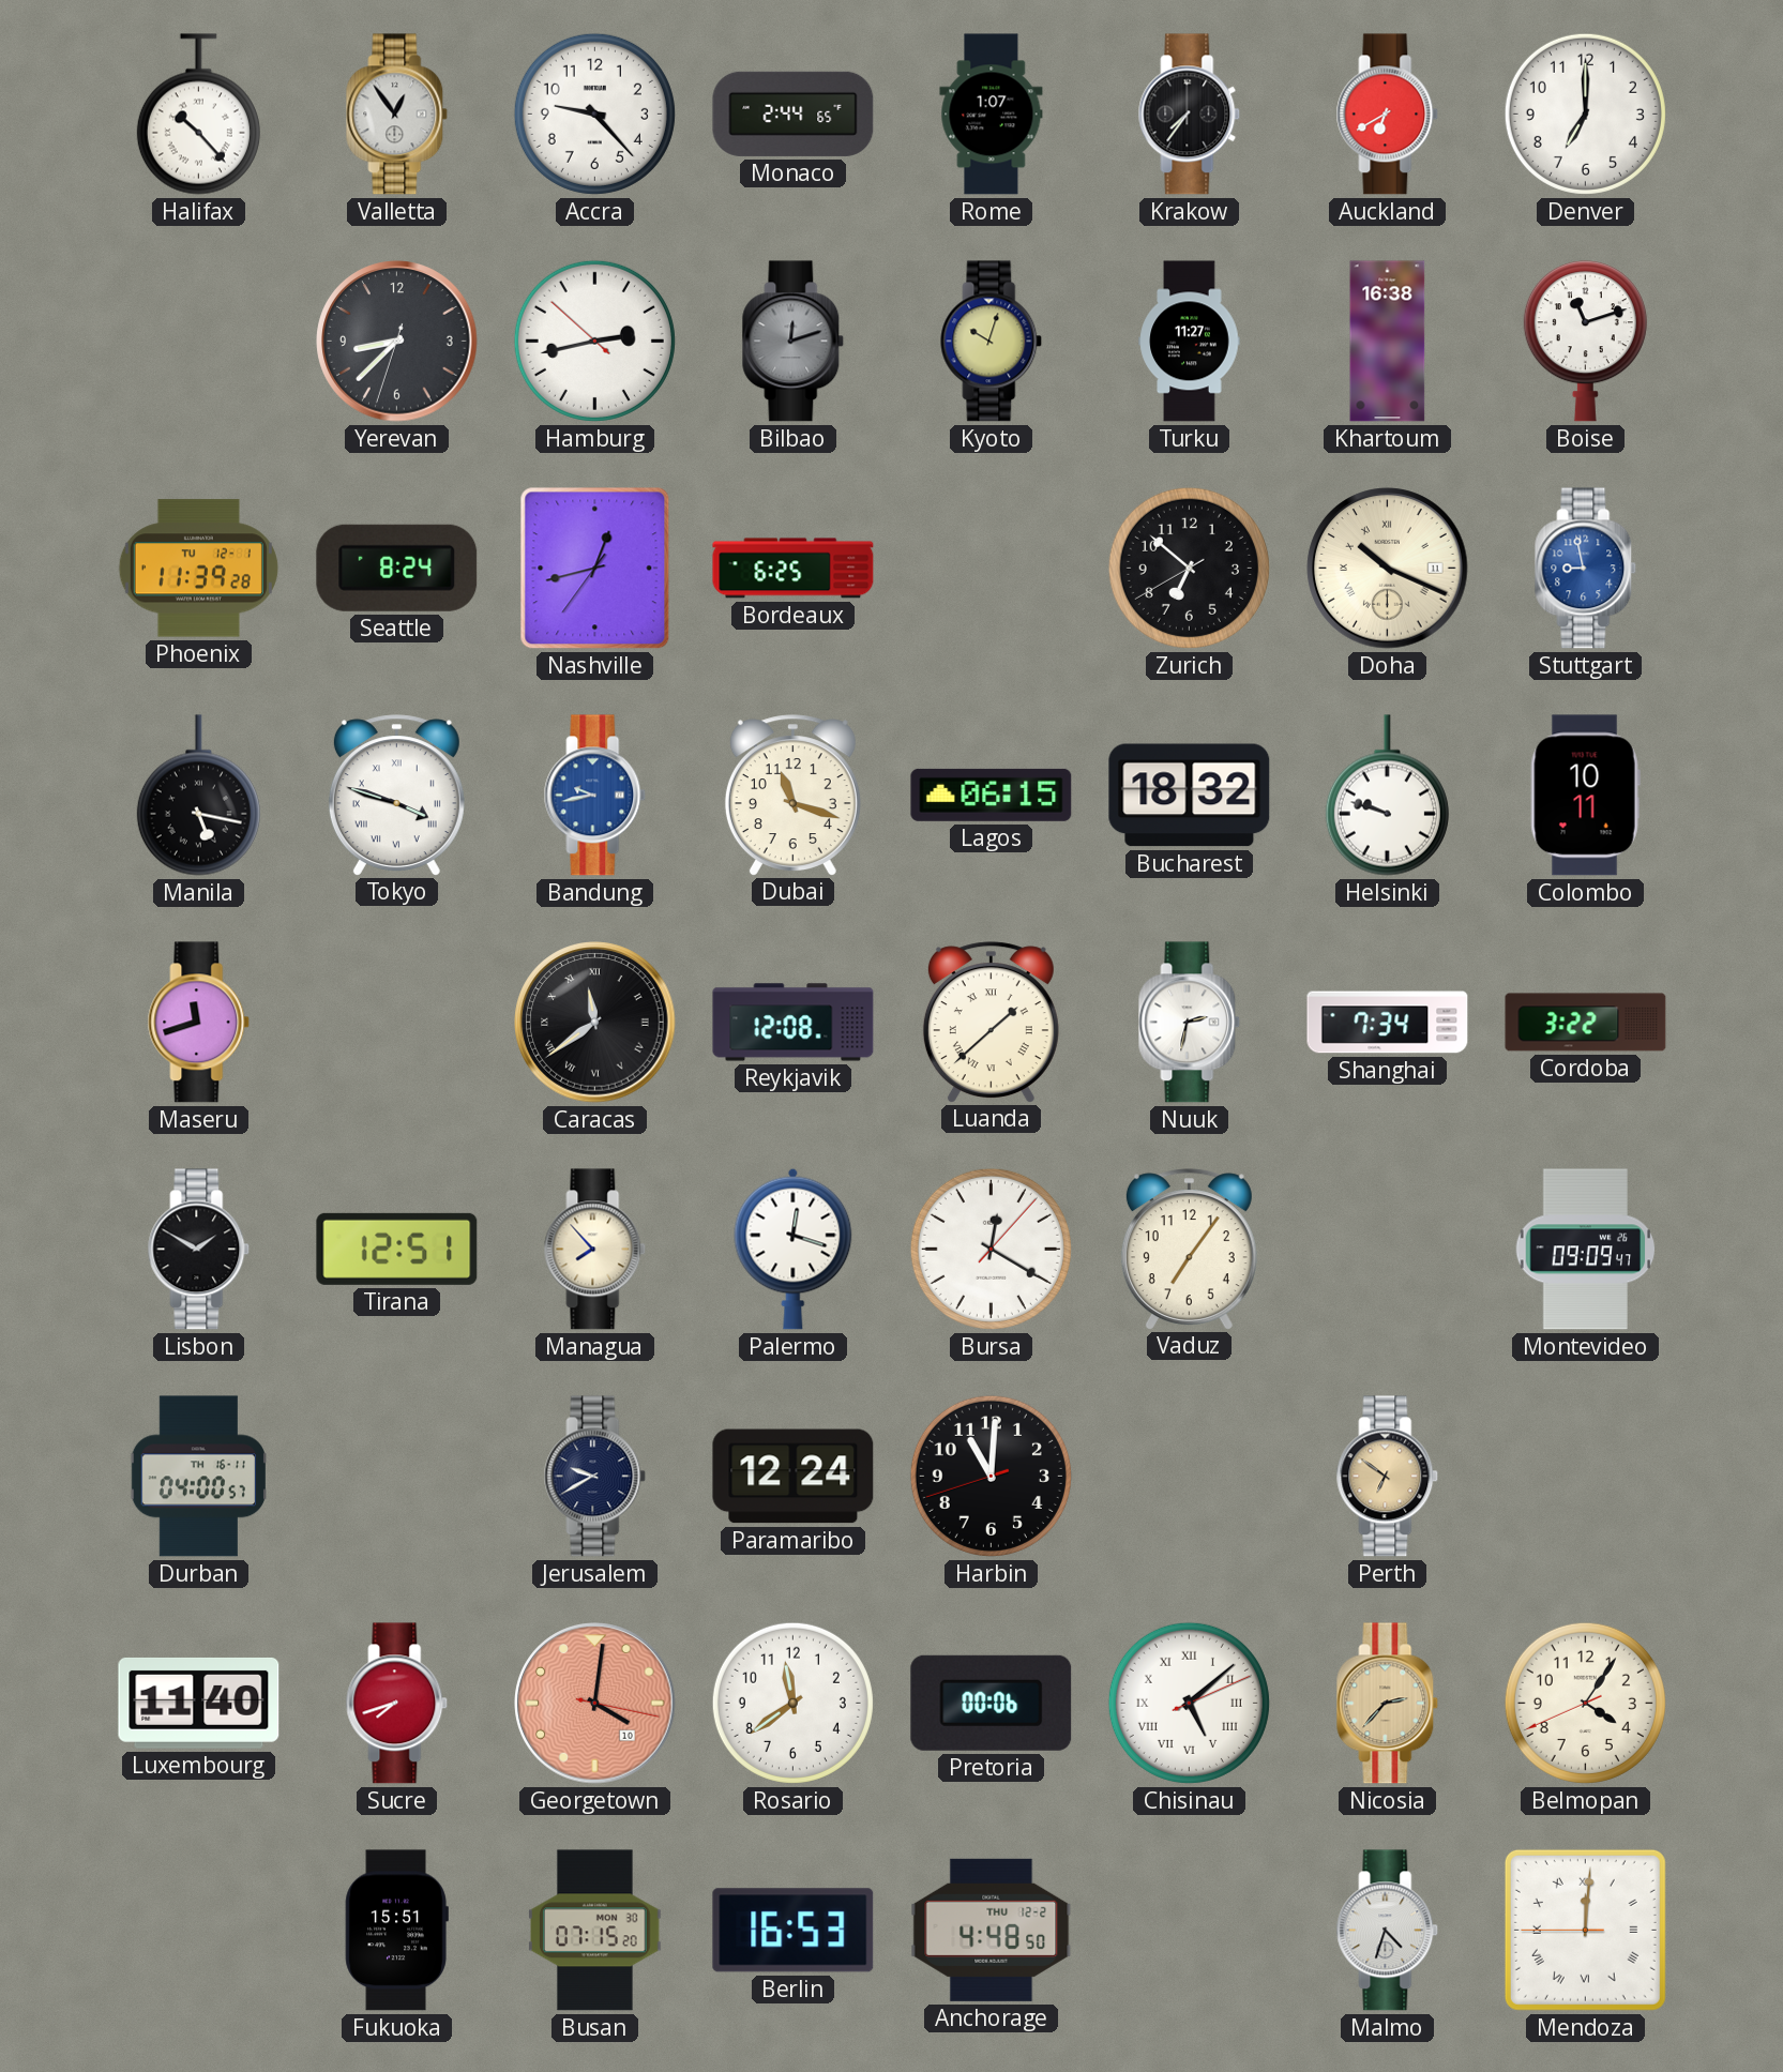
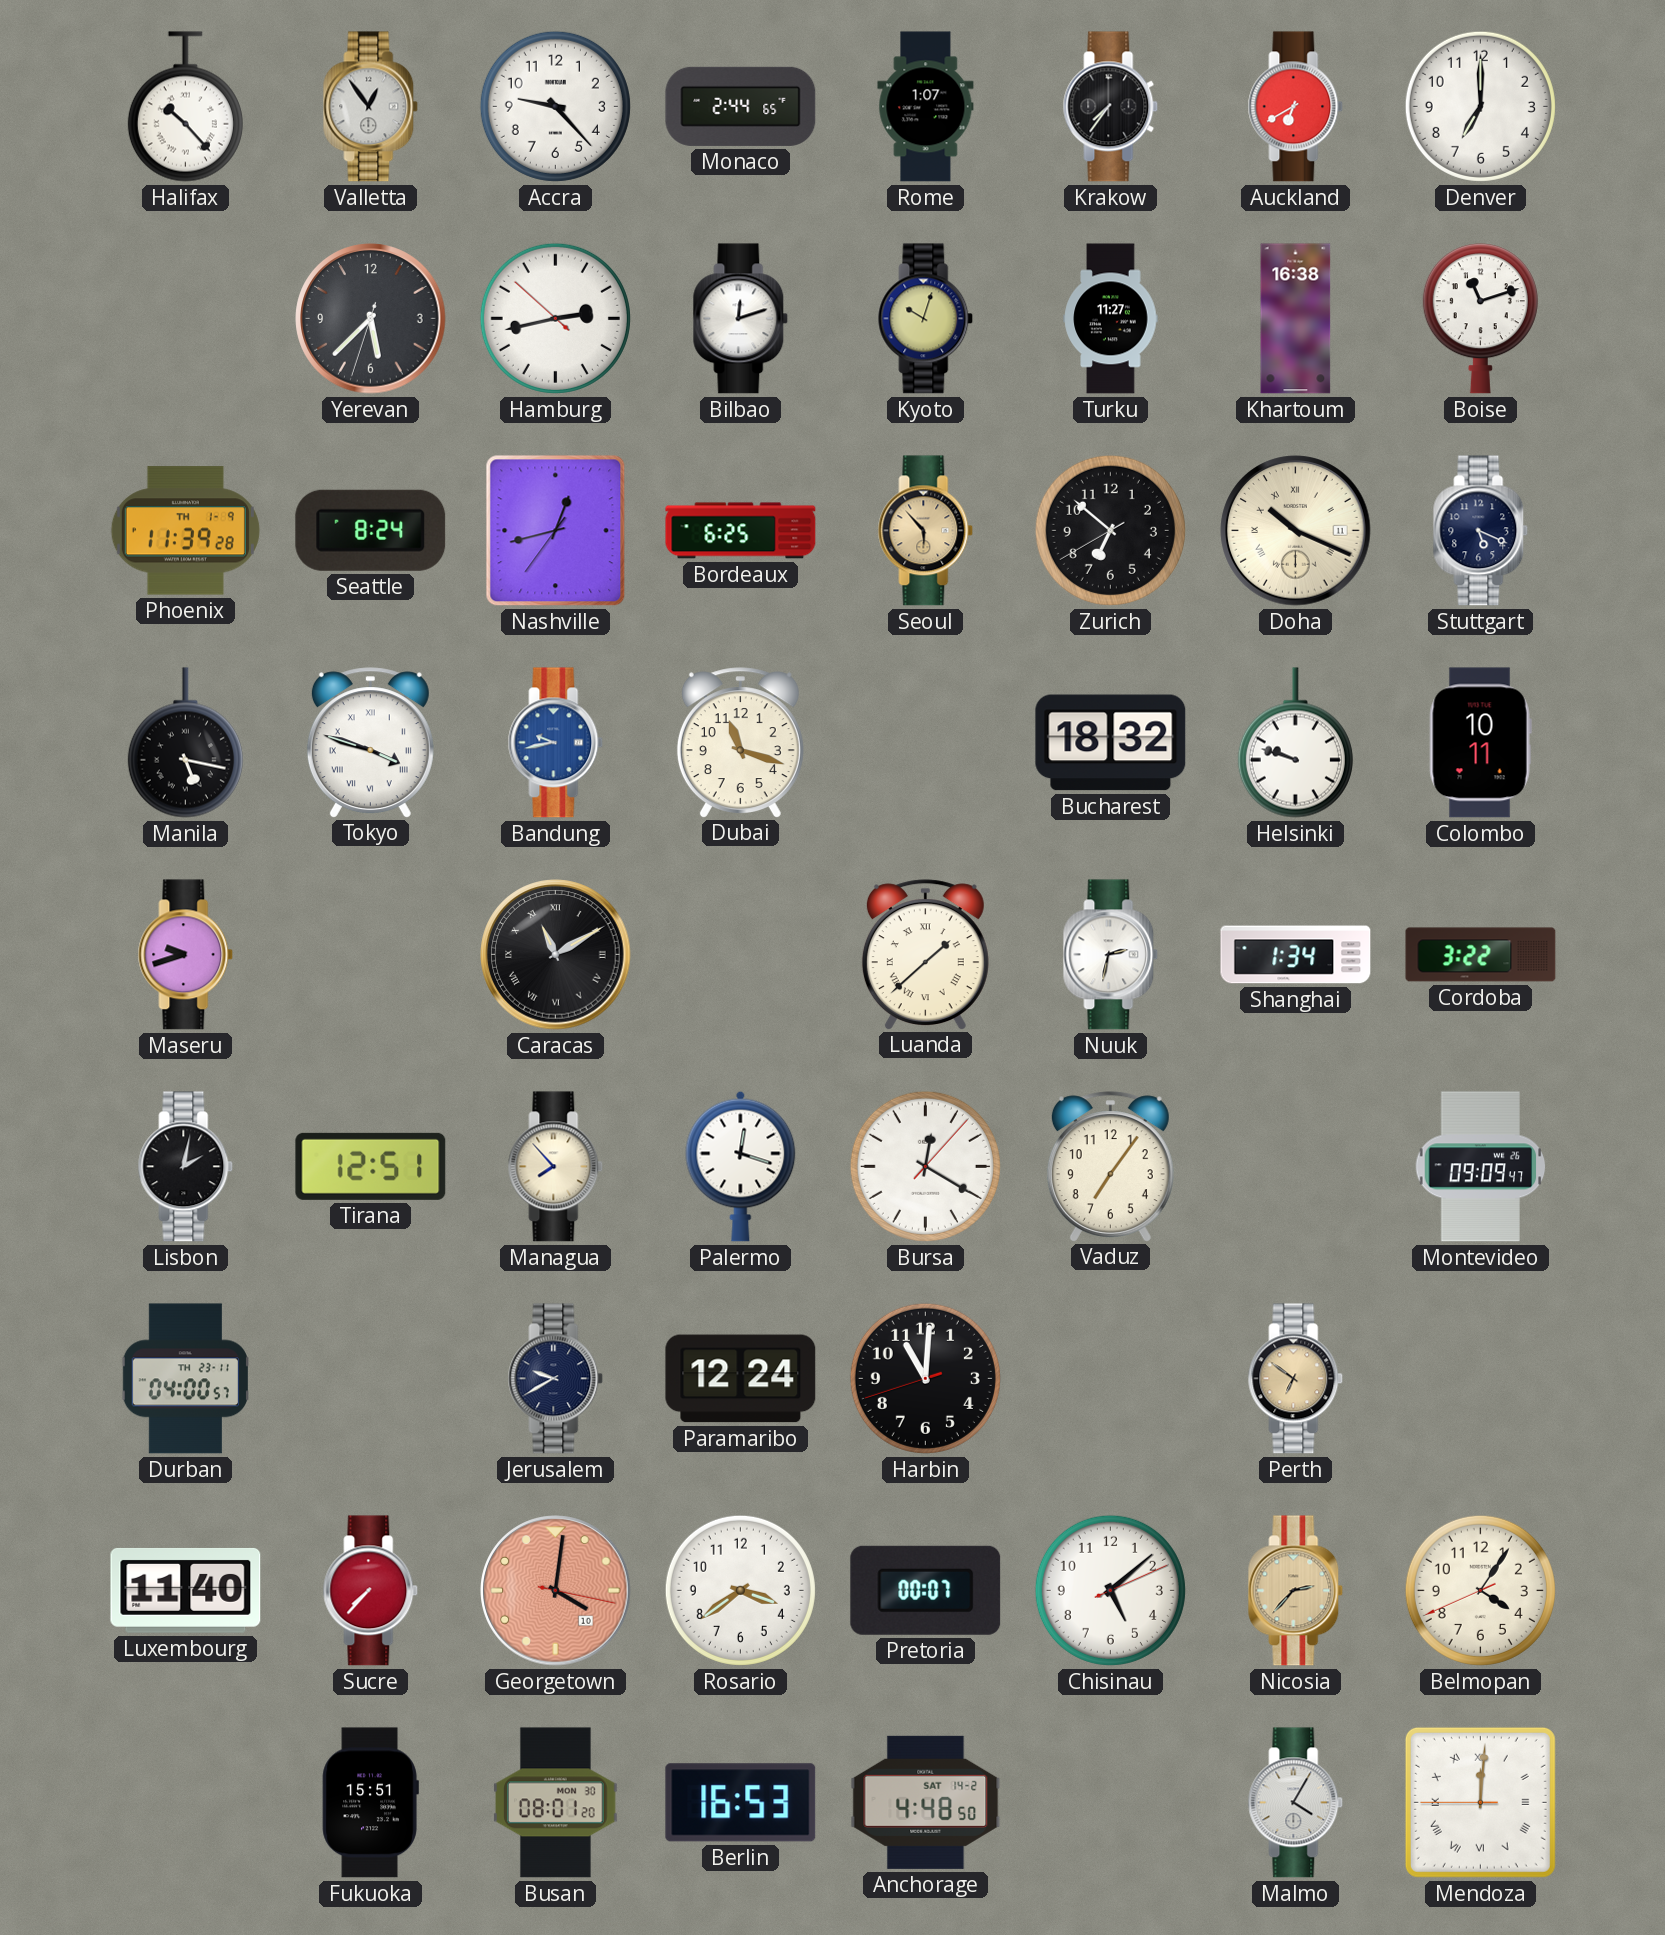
Yerevan: 8:37 -> 5:37
Bilbao dial: grey -> white
Phoenix date: TU 12-1 -> TH 1-9
Seoul: none -> 5:53
Stuttgart: 8:58 -> 5:19
Stuttgart dial: blue -> navy
Lagos: 06:15 -> none
Maseru: 11:42 -> 9:42
Caracas: 11:39 -> 11:10
Reykjavik: 12:08 -> none
Shanghai: 7:34 -> 1:34
Lisbon: 1:50 -> 2:02
Durban date: TH 16-11 -> TH 23-11
Sucre: 7:42 -> 7:37
Rosario: 11:39 -> 3:39
Pretoria: 00:06 -> 00:07
Chisinau numerals: Roman -> Arabic
Busan: 07:15 -> 08:01
Anchorage date: THU 12-2 -> SAT 14-2
Malmo: 4:33 -> 4:05
